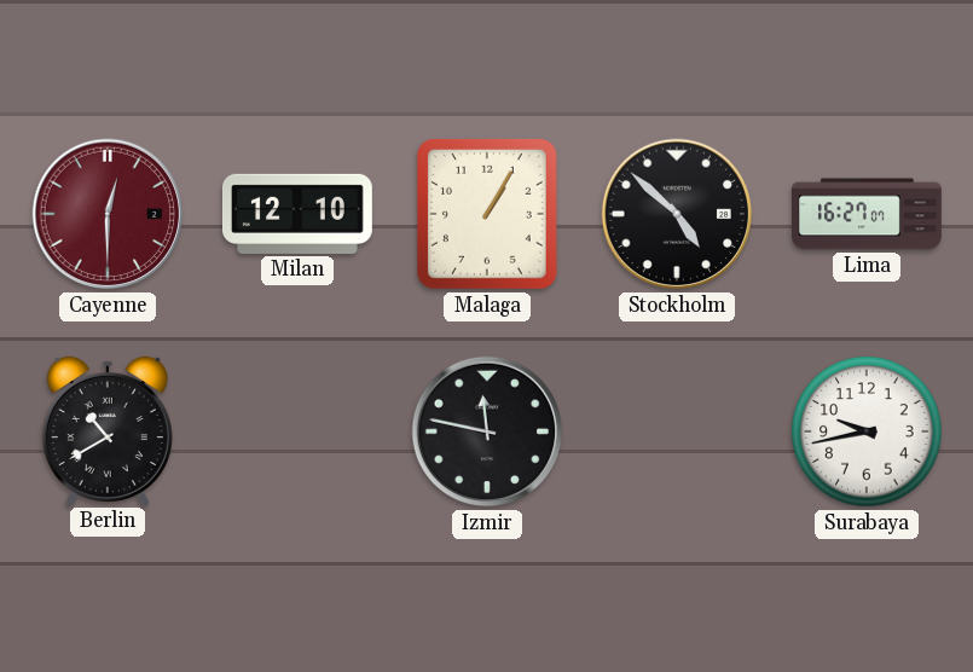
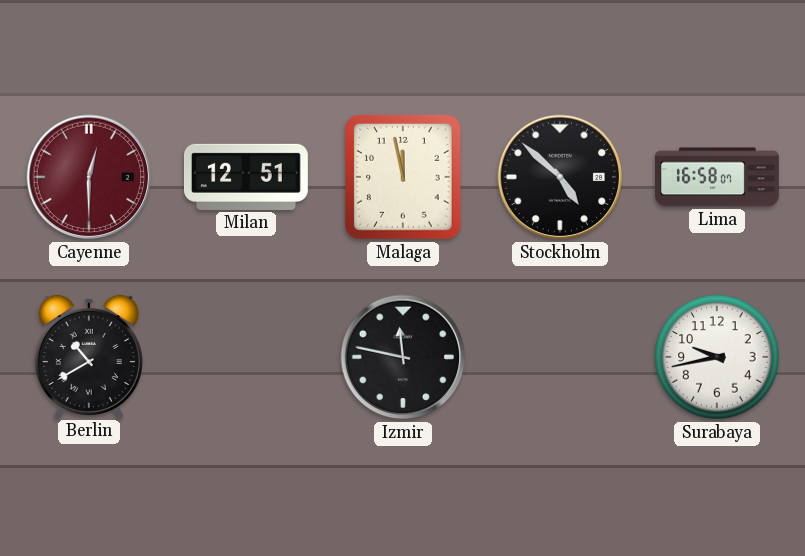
Milan: 12:10 -> 12:51
Malaga: 1:05 -> 11:58
Lima: 16:27 -> 16:58
